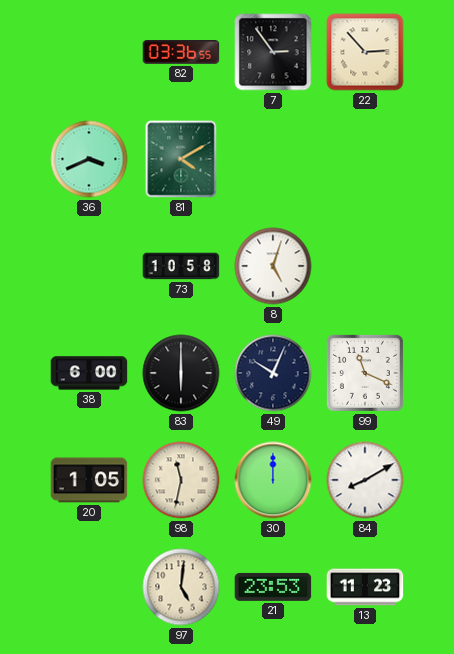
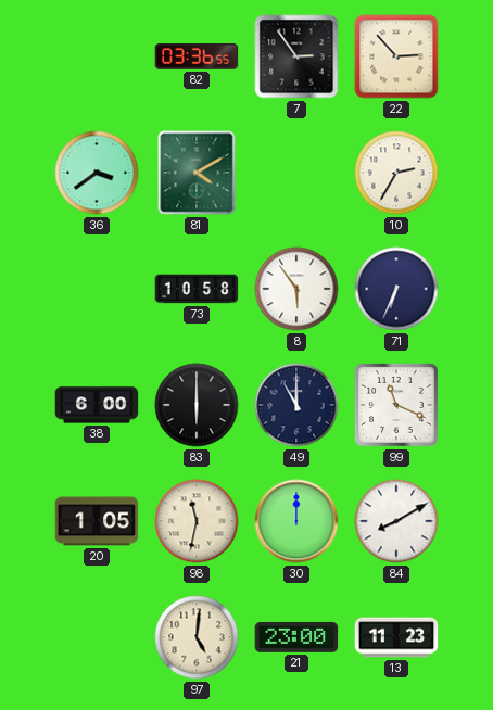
36: 3:41 -> 3:39
10: none -> 2:35
8: 5:03 -> 5:54
71: none -> 6:34
49: 10:04 -> 11:00
21: 23:53 -> 23:00
